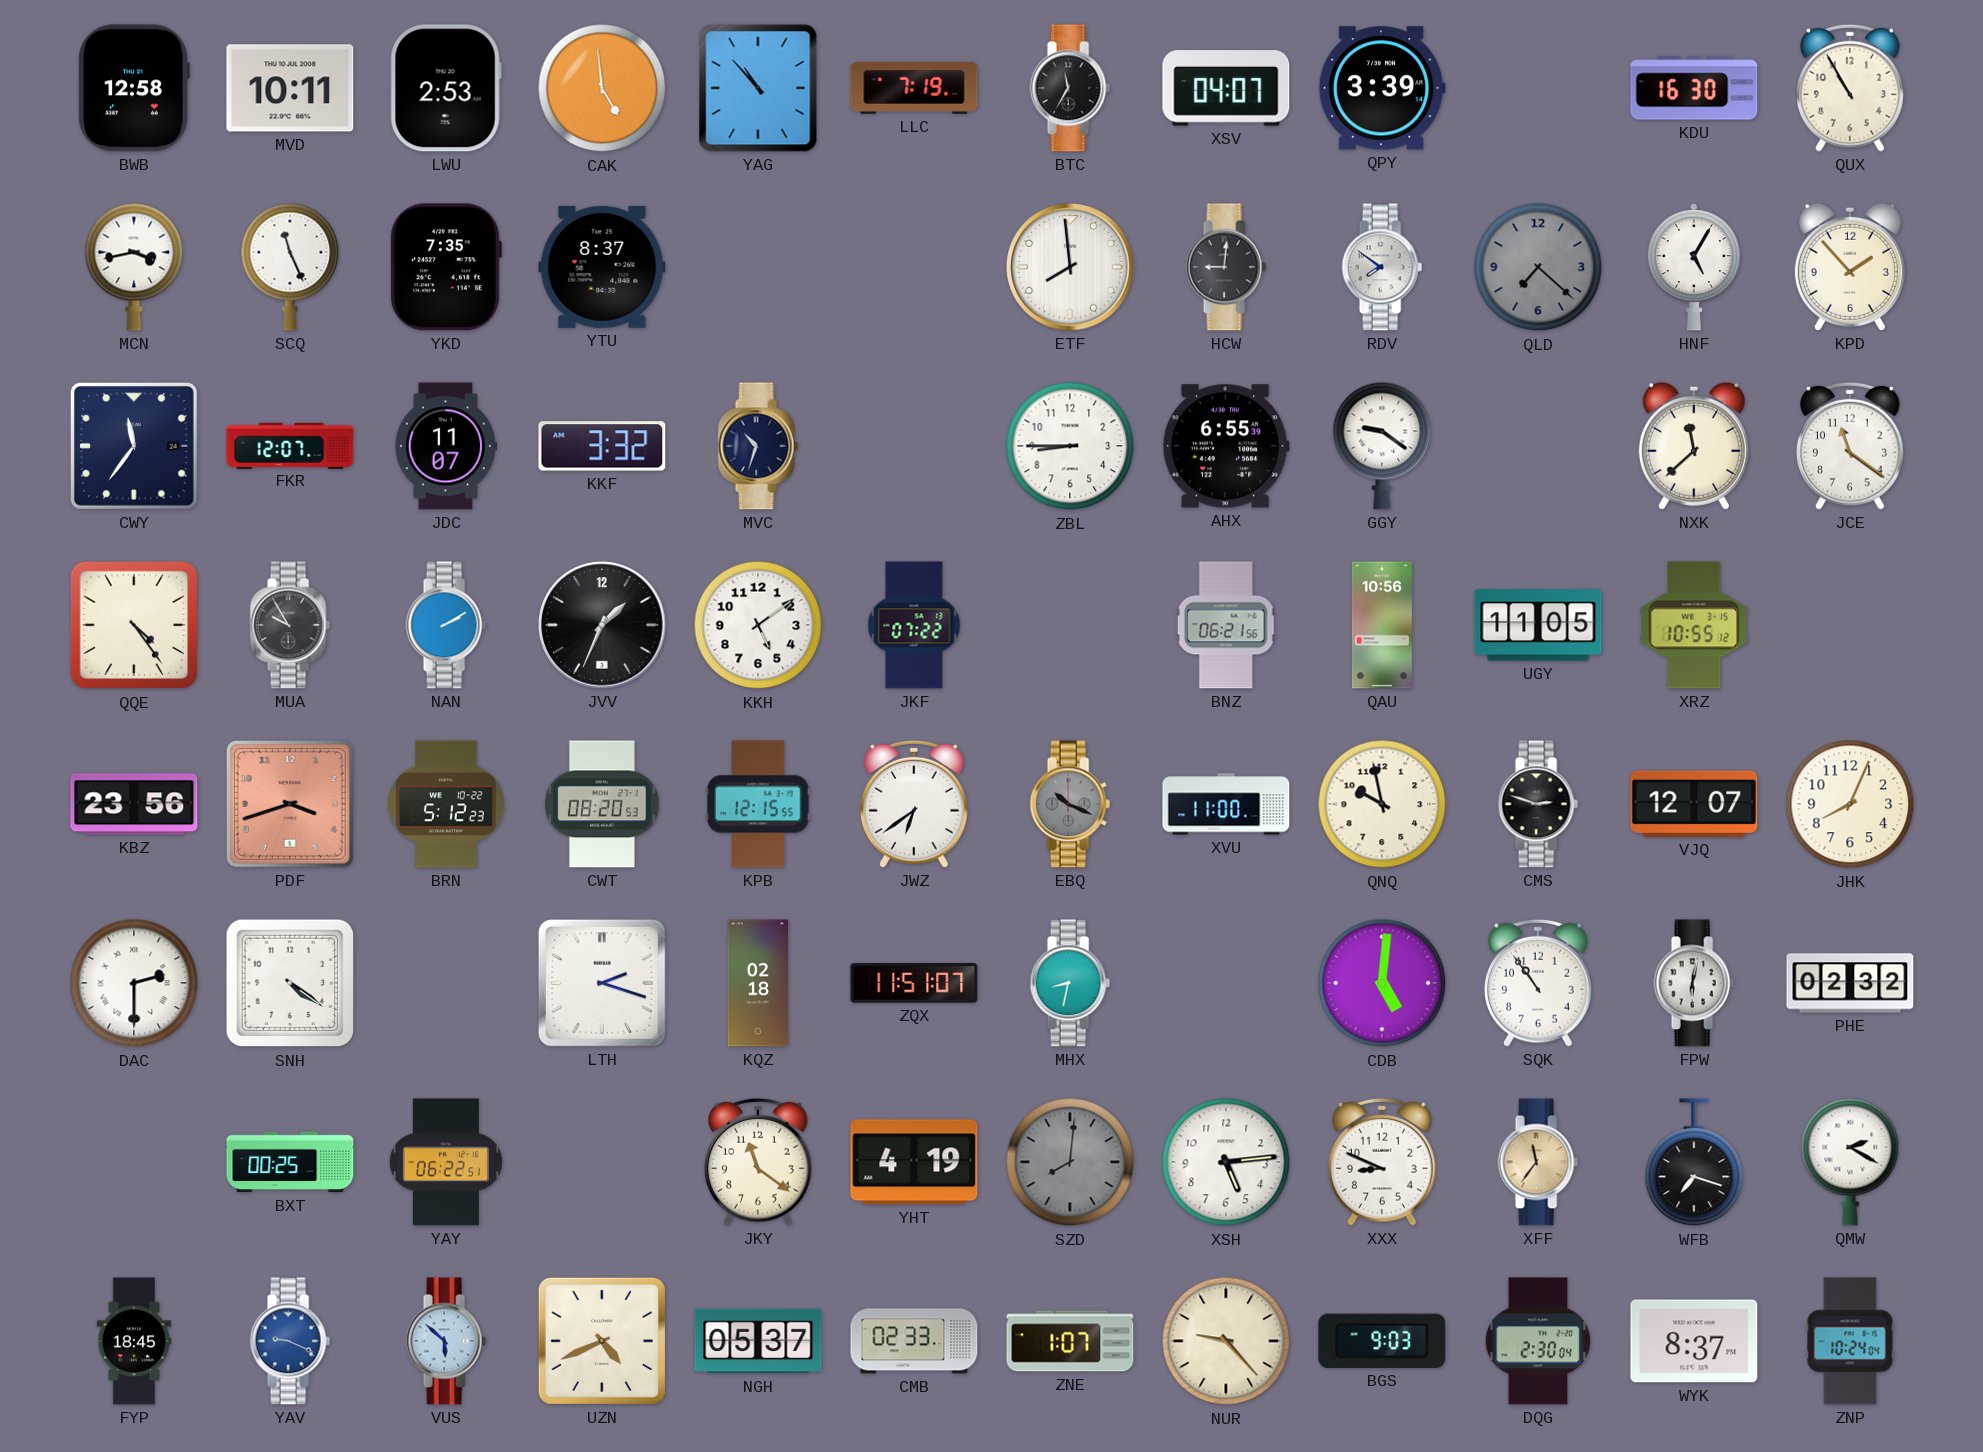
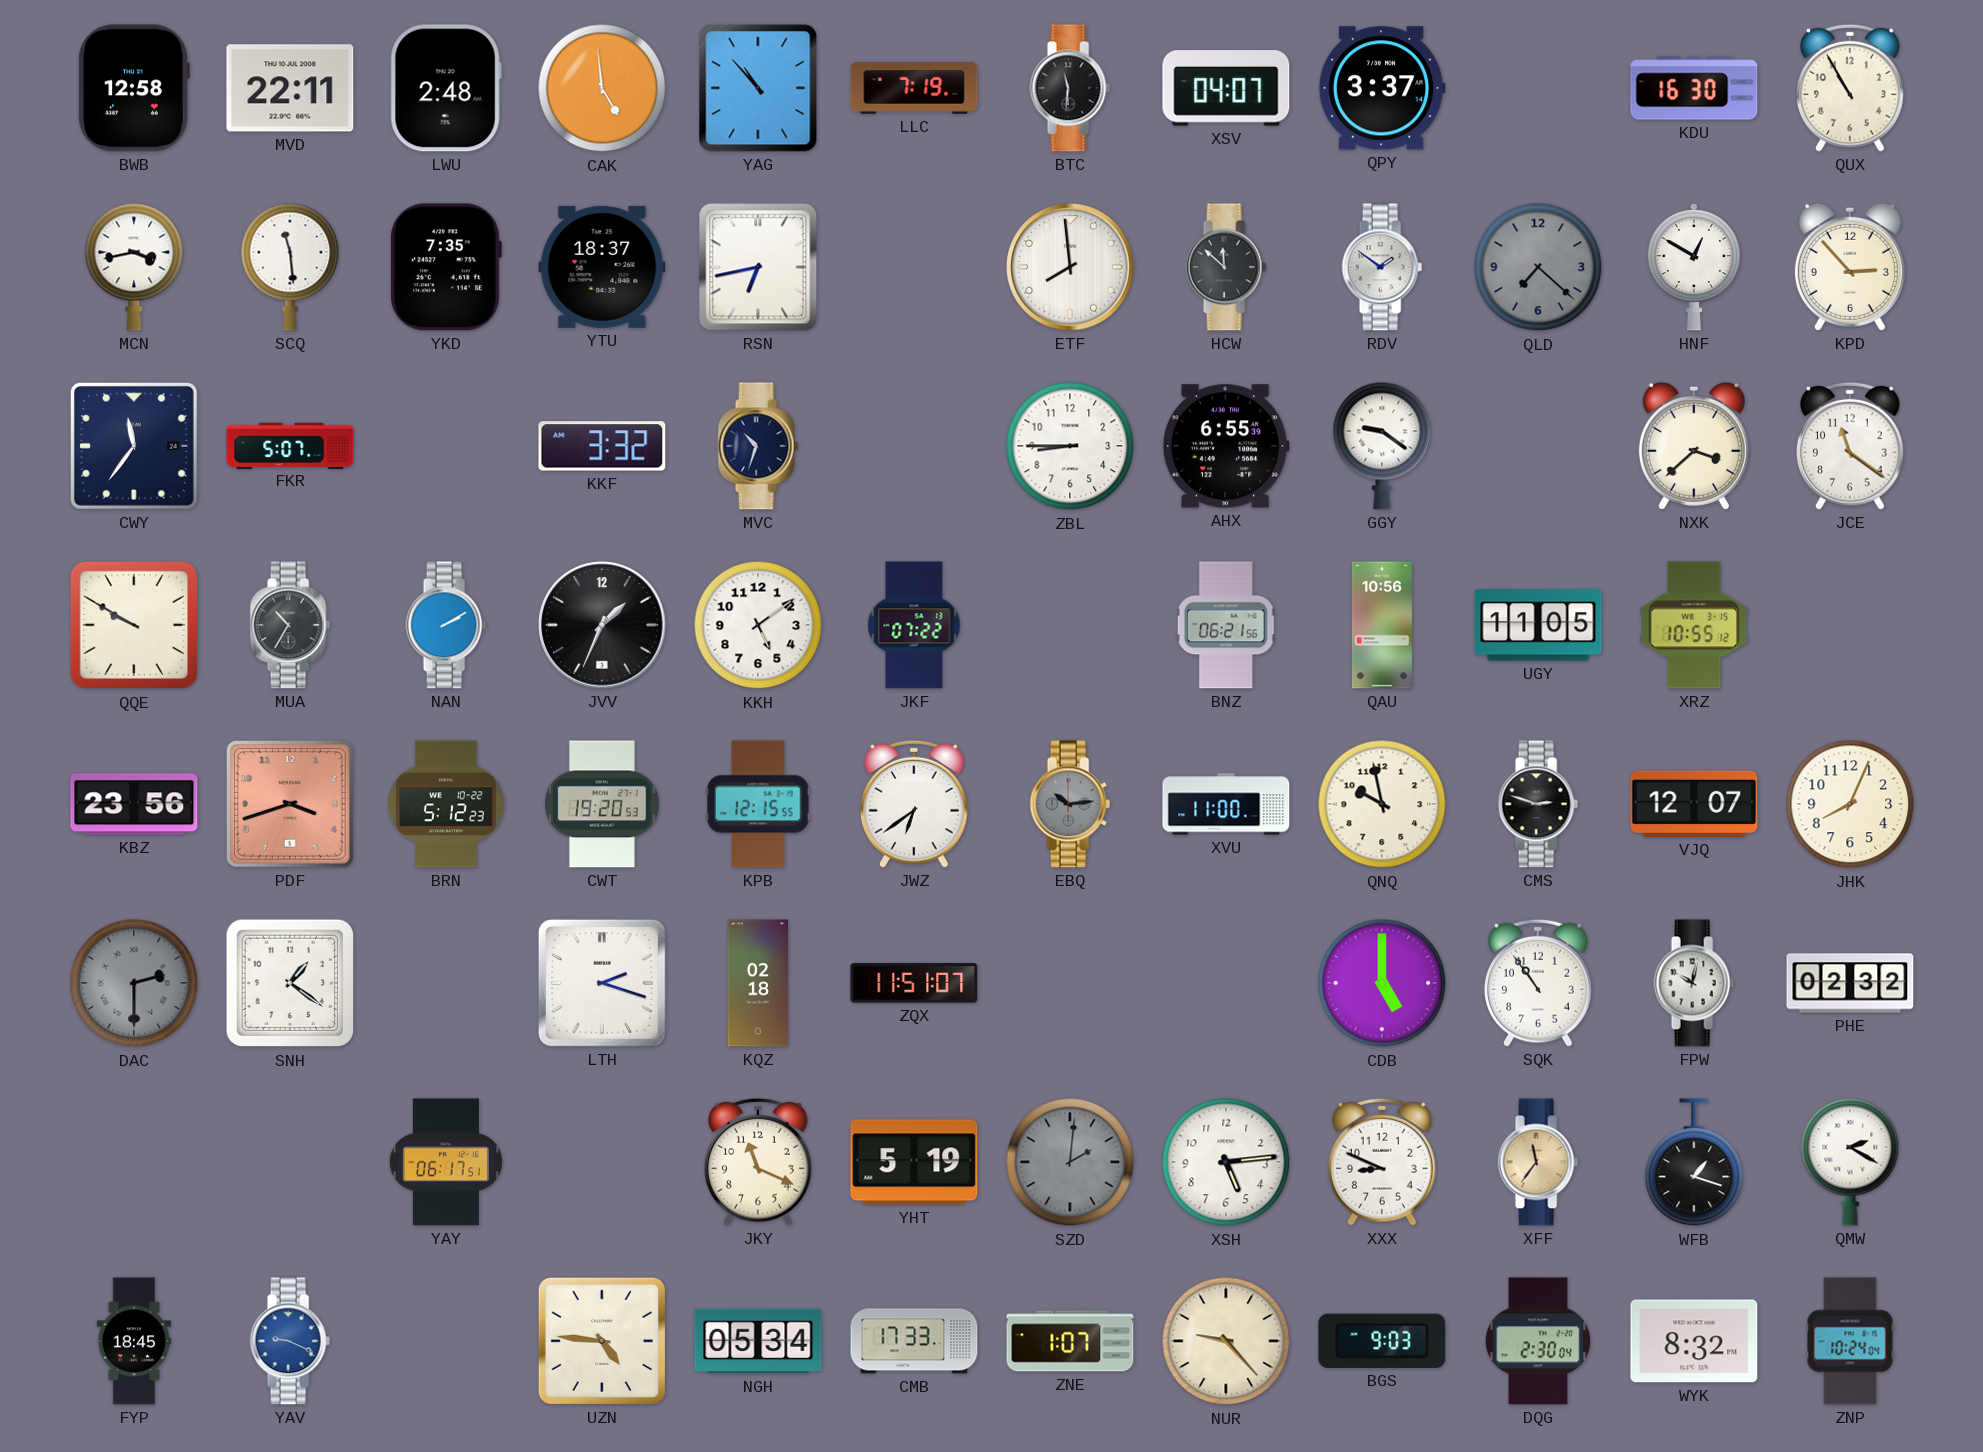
MVD: 10:11 -> 22:11
LWU: 2:53 -> 2:48
BTC: 11:35 -> 11:31
QPY: 3:39 -> 3:37
SCQ: 11:26 -> 11:29
YTU: 8:37 -> 18:37
RSN: none -> 6:43
HCW: 9:01 -> 11:52
RDV: 7:51 -> 1:51
HNF: 5:05 -> 12:50
KPD: 1:53 -> 2:53
FKR: 12:07 -> 5:07
JDC: 11:07 -> none
NXK: 11:38 -> 3:38
QQE: 4:24 -> 9:50
MUA: 9:55 -> 10:35
CWT: 08:20 -> 19:20
EBQ: 10:19 -> 10:14
DAC dial: white -> grey
SNH: 4:21 -> 1:21
MHX: 8:32 -> none
CDB: 5:01 -> 5:00
FPW: 6:02 -> 10:02
BXT: 00:25 -> none
YAY: 06:22 -> 06:17
JKY: 11:21 -> 11:19
YHT: 4:19 -> 5:19
SZD: 8:01 -> 2:01
WFB: 7:18 -> 1:18
VUS: 5:52 -> none
UZN: 4:41 -> 4:46
NGH: 05:37 -> 05:34
CMB: 02:33 -> 17:33
WYK: 8:37 -> 8:32
